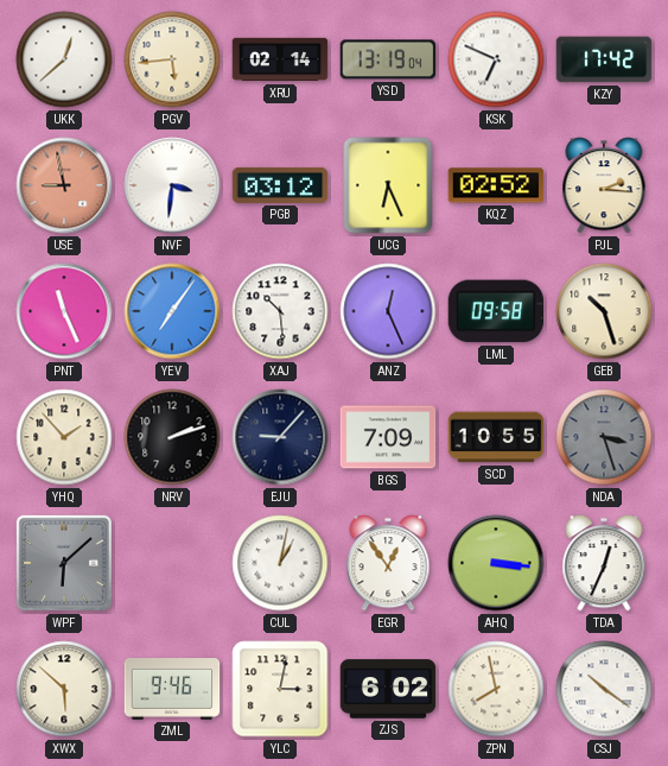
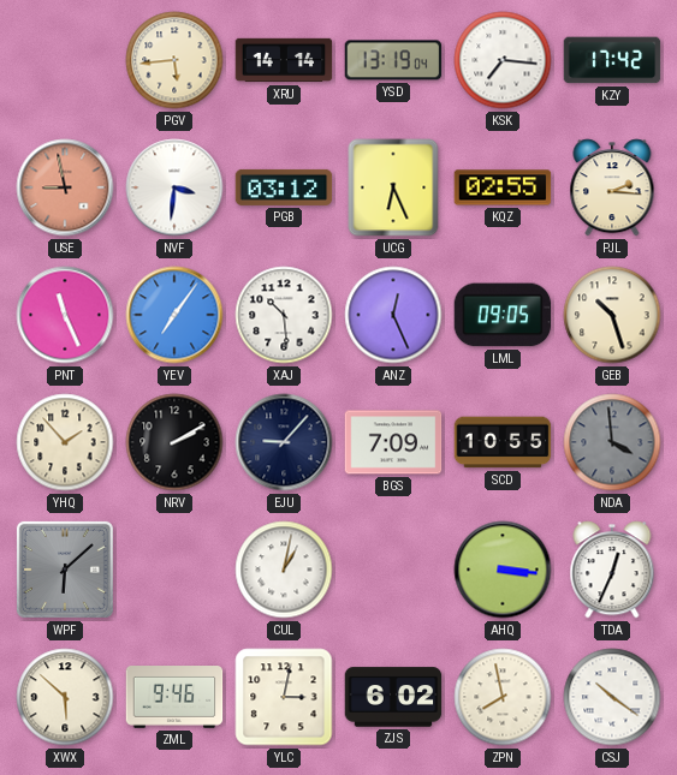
UKK: 12:38 -> none
XRU: 02:14 -> 14:14
KSK: 6:49 -> 7:16
KQZ: 02:52 -> 02:55
LML: 09:58 -> 09:05
NRV: 2:12 -> 2:10
NDA: 3:27 -> 3:59
EGR: 12:54 -> none
